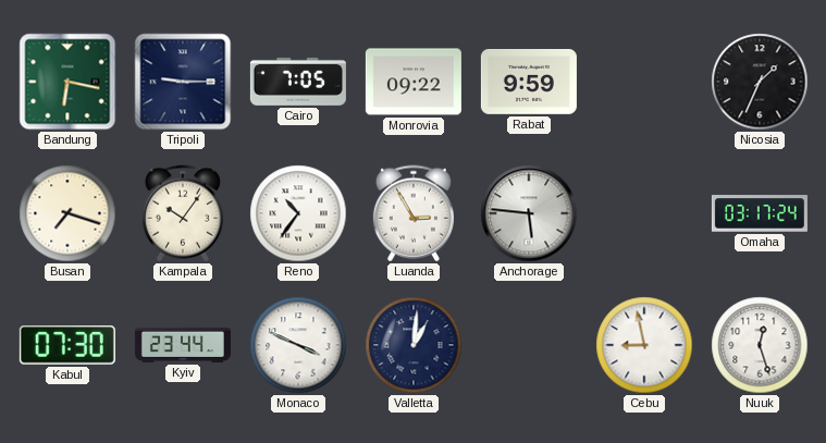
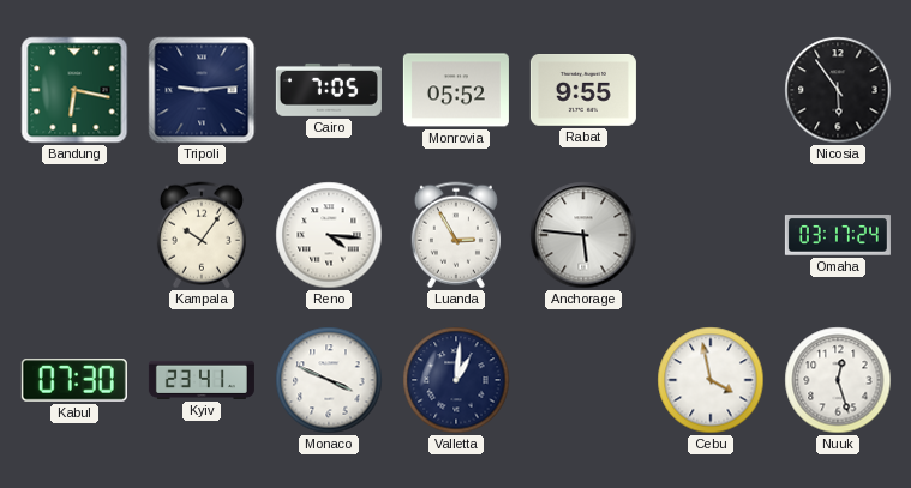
Tripoli: 9:15 -> 9:14
Monrovia: 09:22 -> 05:52
Rabat: 9:59 -> 9:55
Nicosia: 1:34 -> 5:54
Busan: 7:18 -> none
Reno: 10:36 -> 4:16
Kyiv: 23:44 -> 23:41
Cebu: 8:58 -> 3:58
